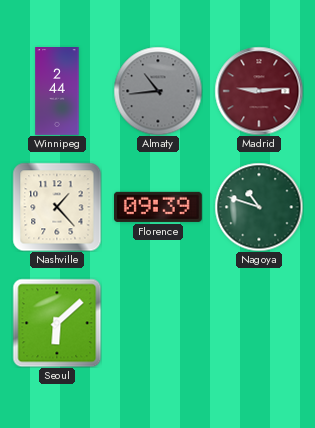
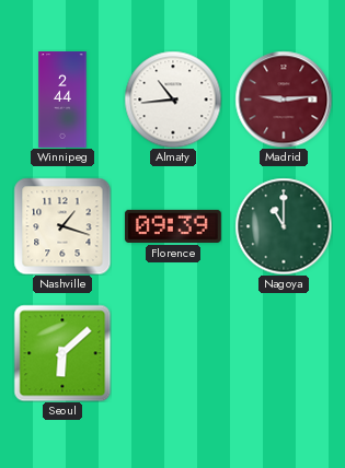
Almaty dial: grey -> white
Nashville: 1:23 -> 1:18
Nagoya: 10:48 -> 11:00
